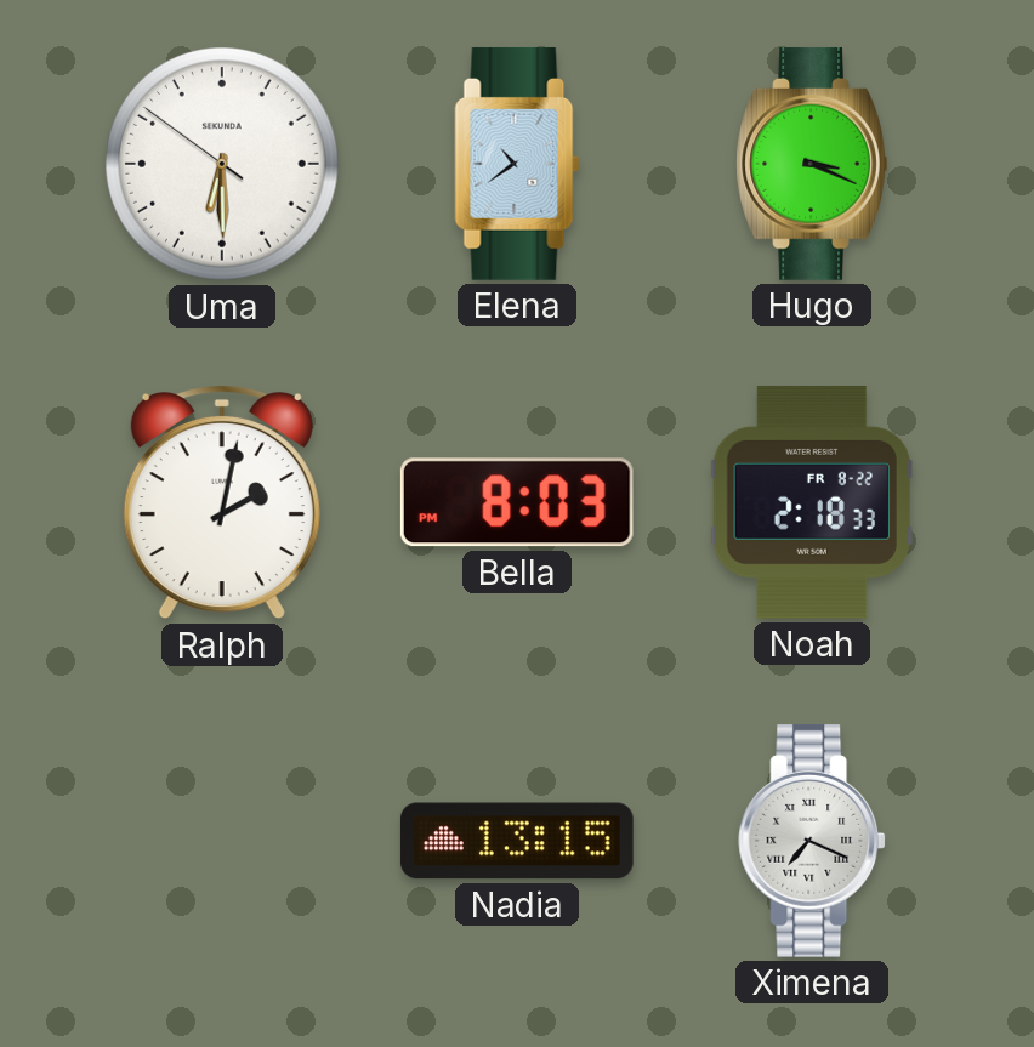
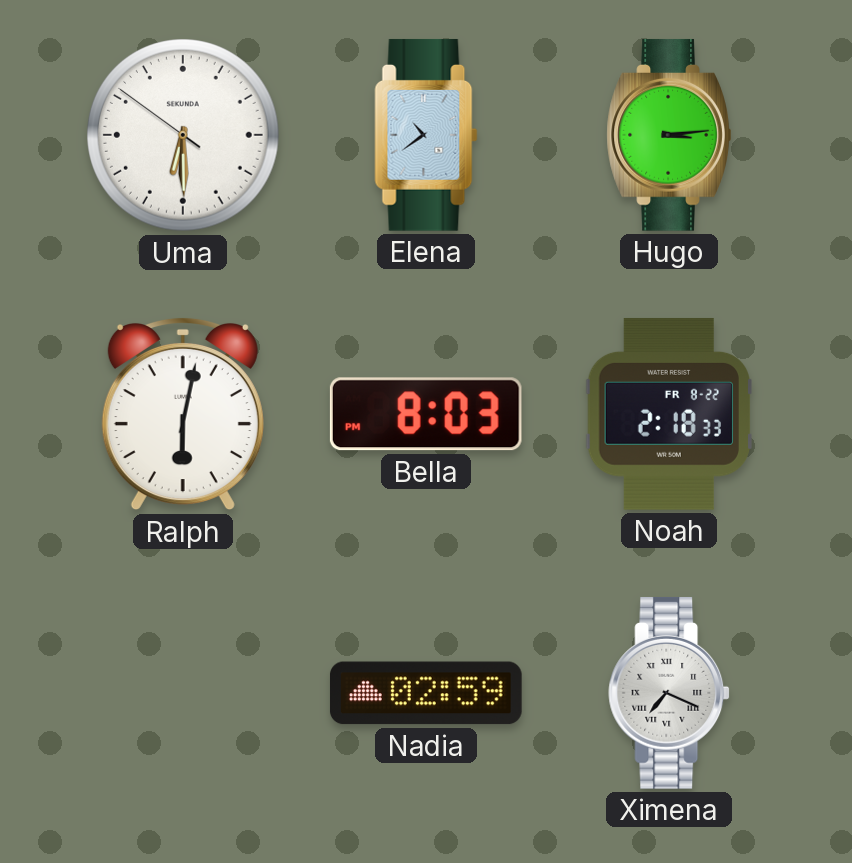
Hugo: 3:19 -> 3:14
Ralph: 2:02 -> 6:02
Nadia: 13:15 -> 02:59
